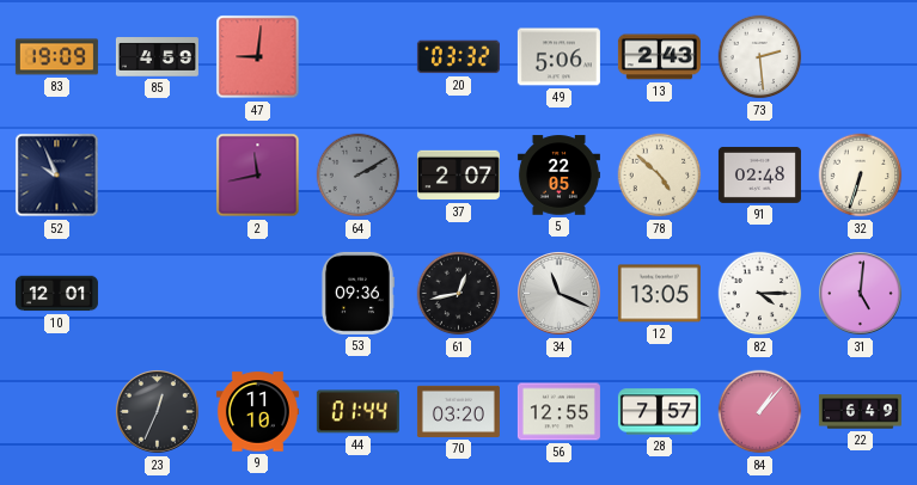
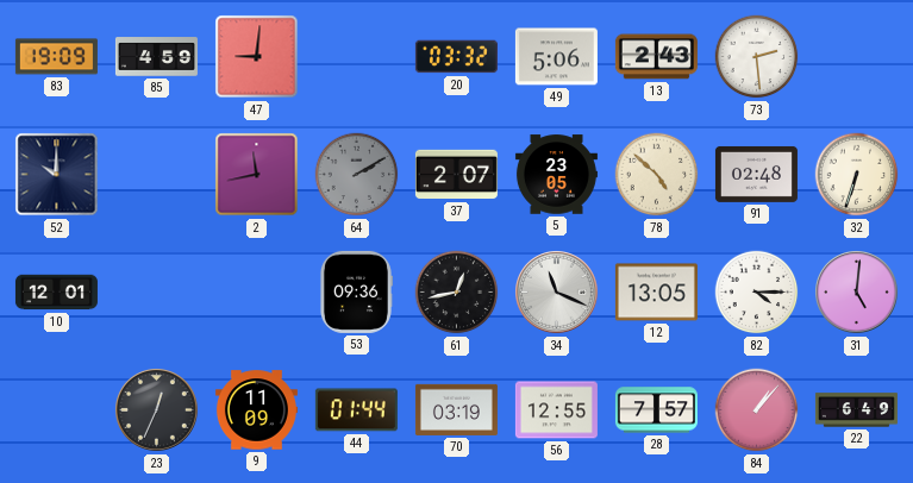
52: 9:56 -> 10:00
5: 22:05 -> 23:05
9: 11:10 -> 11:09
70: 03:20 -> 03:19
